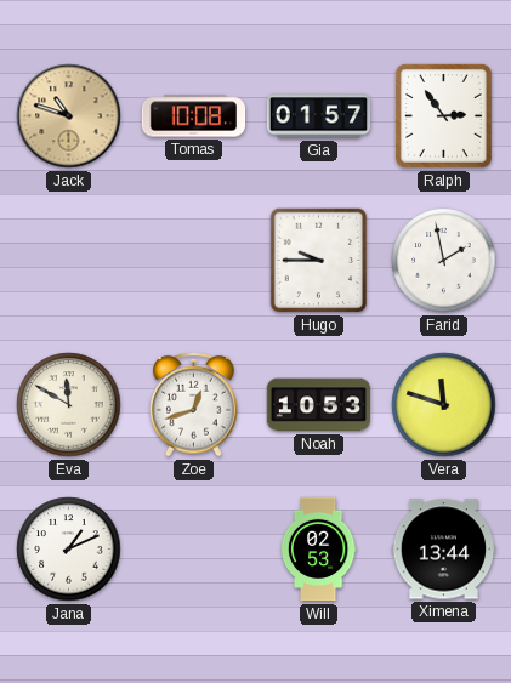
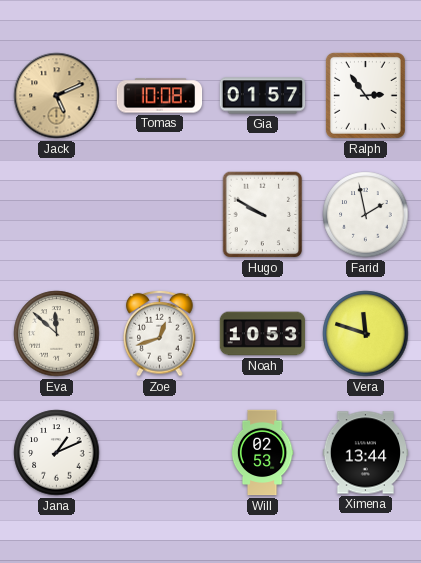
Jack: 10:48 -> 5:11
Hugo: 9:45 -> 9:50
Eva: 11:50 -> 11:52
